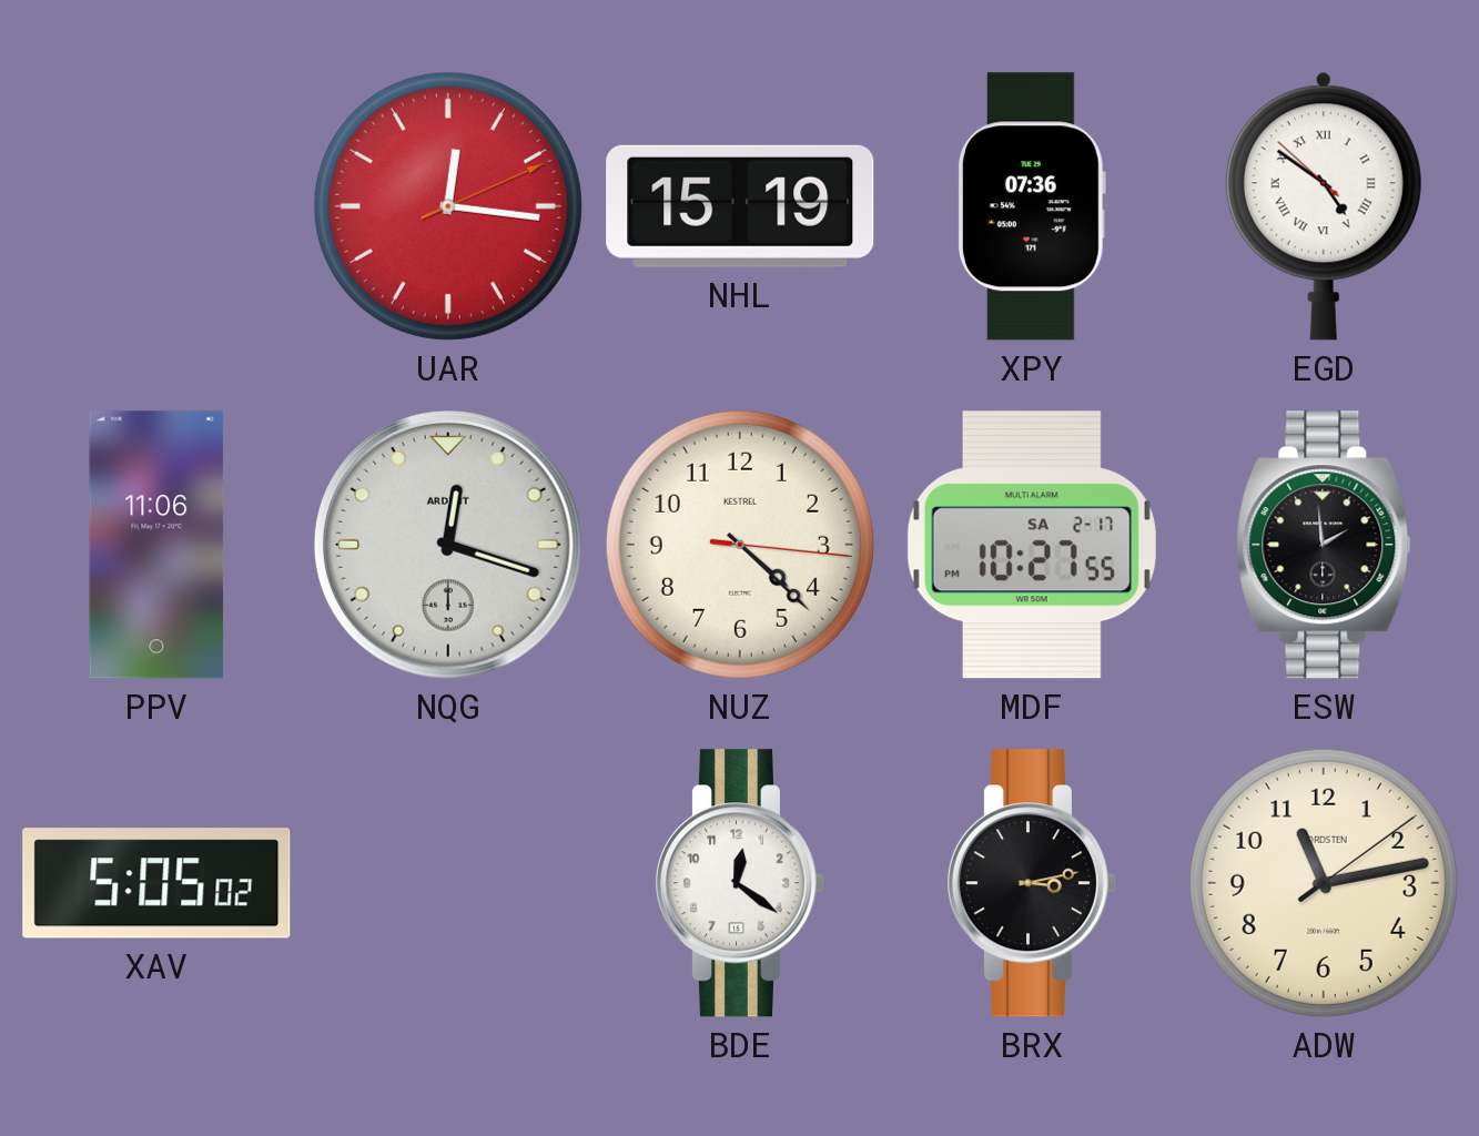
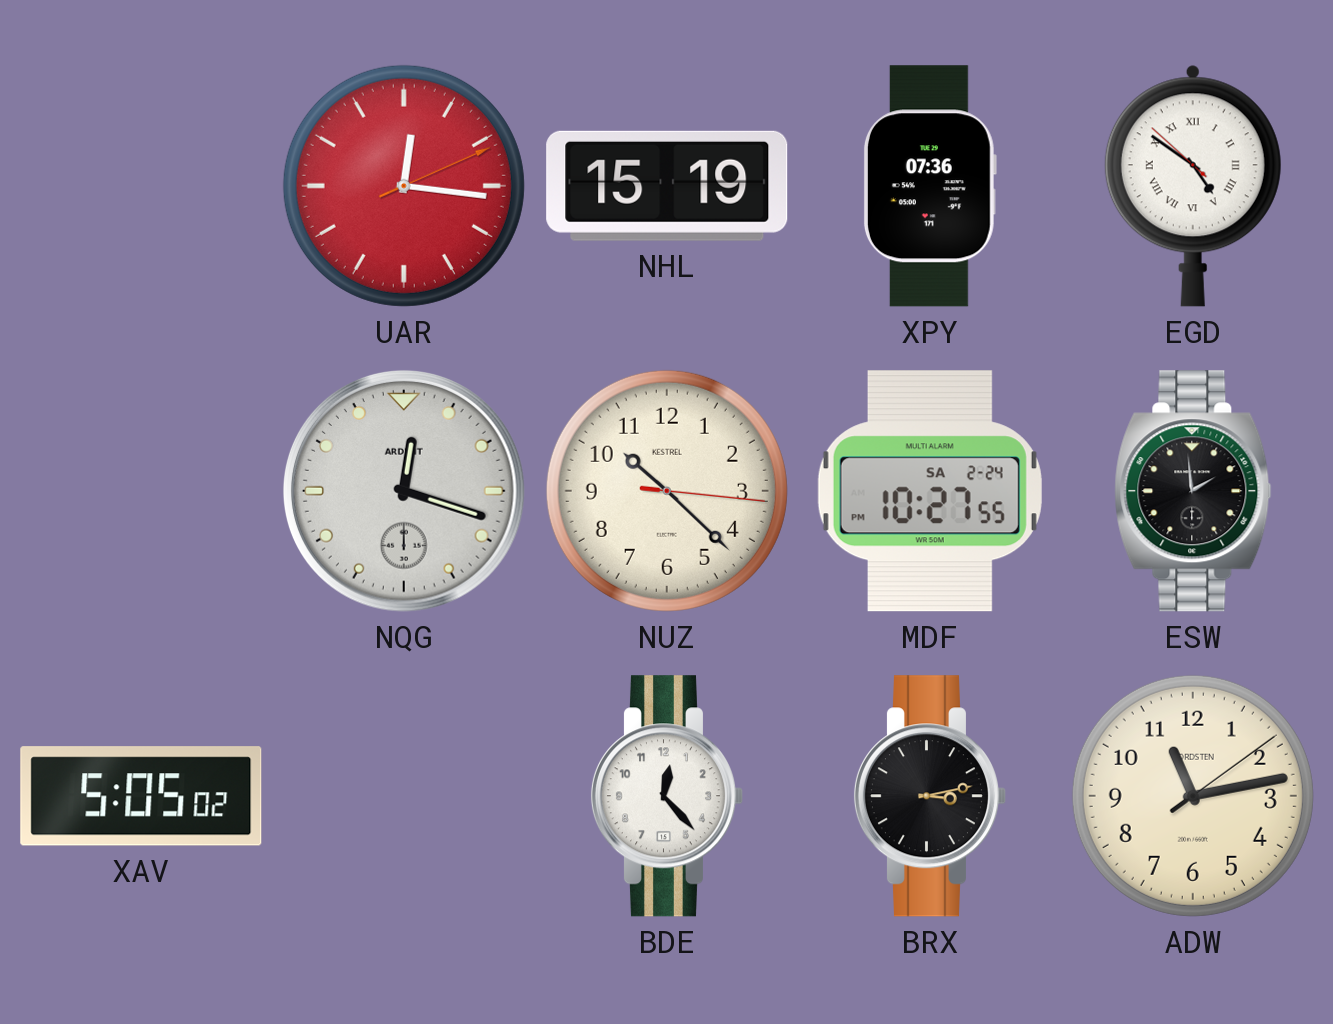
PPV: 11:06 -> none
NUZ: 4:22 -> 10:22
MDF date: SA 2-17 -> SA 2-24
BDE: 12:21 -> 12:23
